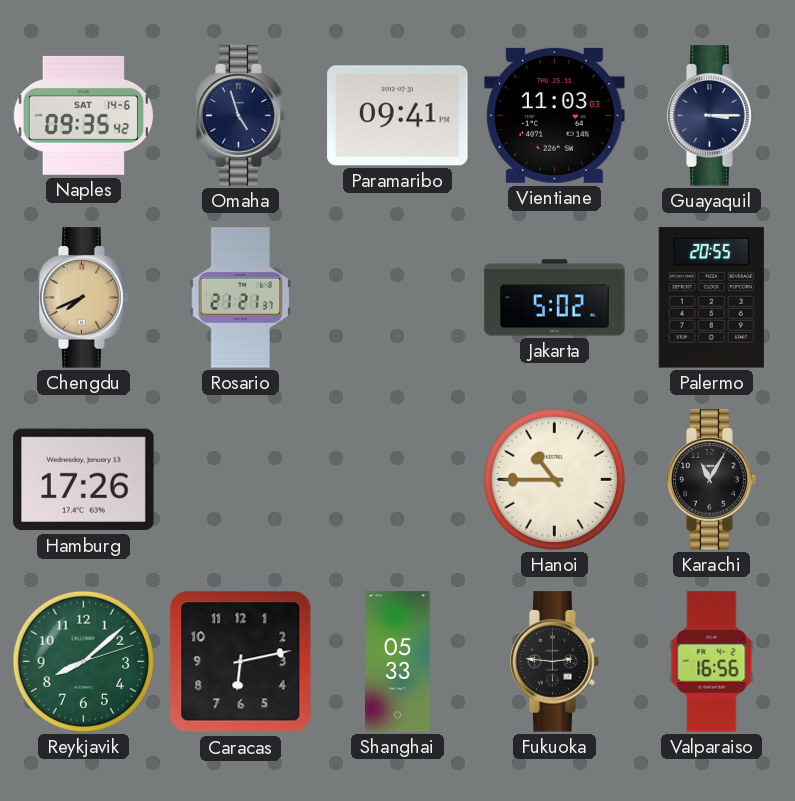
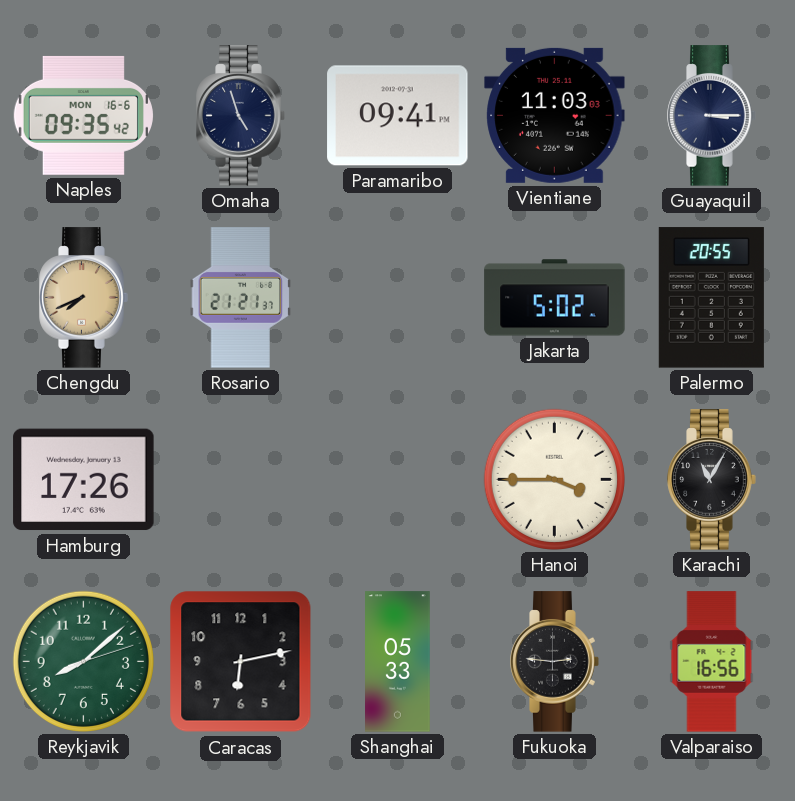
Naples date: SAT 14-6 -> MON 16-6
Hanoi: 10:45 -> 3:45
